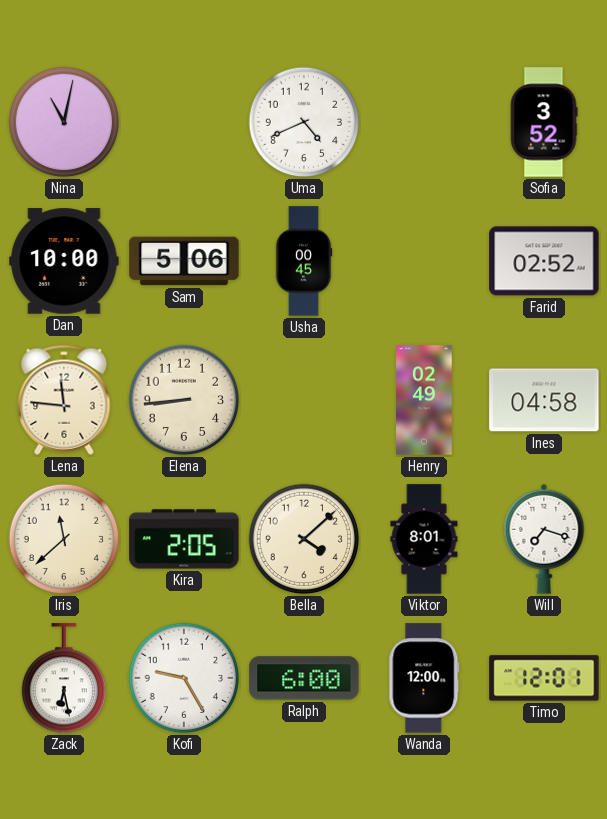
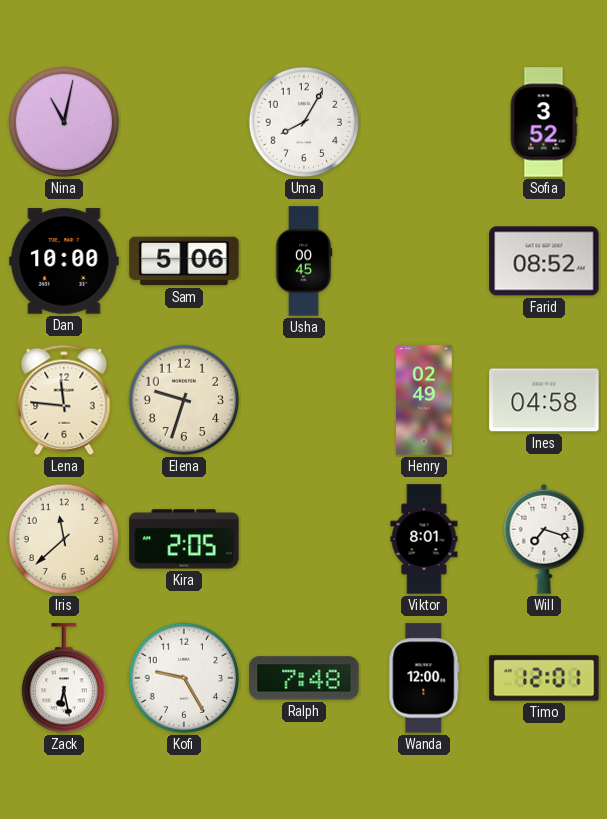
Uma: 4:41 -> 8:05
Farid: 02:52 -> 08:52
Elena: 8:44 -> 9:33
Bella: 4:08 -> none
Ralph: 6:00 -> 7:48
